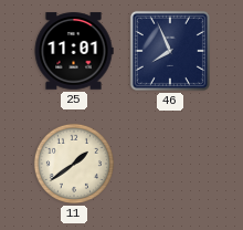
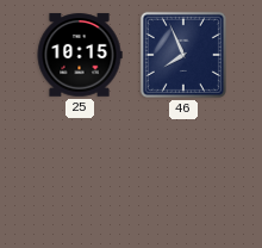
25: 11:01 -> 10:15
11: 1:39 -> none
